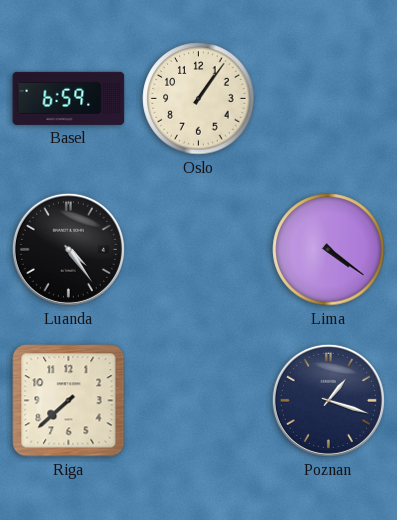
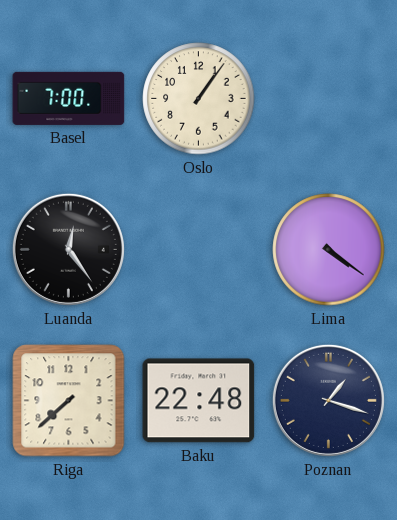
Basel: 6:59 -> 7:00
Luanda: 4:24 -> 12:24
Baku: none -> 22:48
